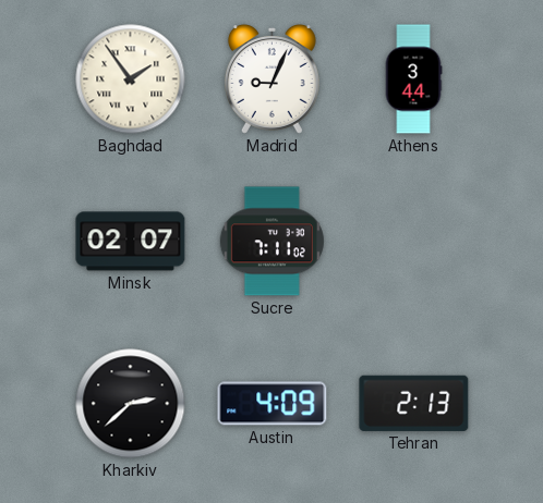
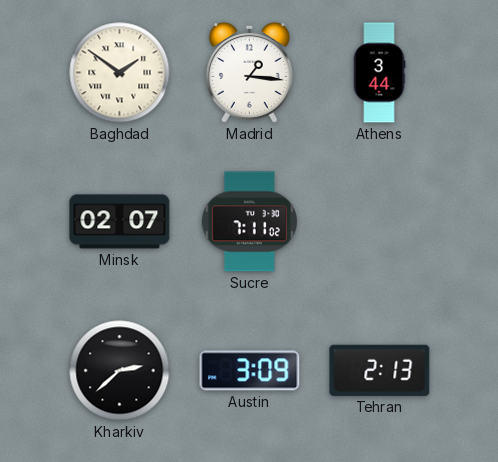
Baghdad: 1:54 -> 1:51
Madrid: 9:04 -> 1:16
Austin: 4:09 -> 3:09
